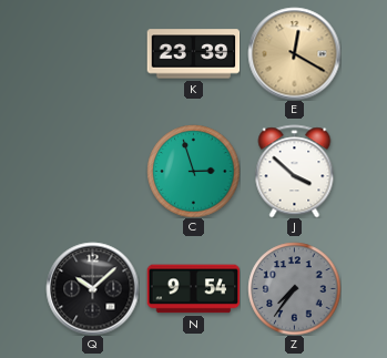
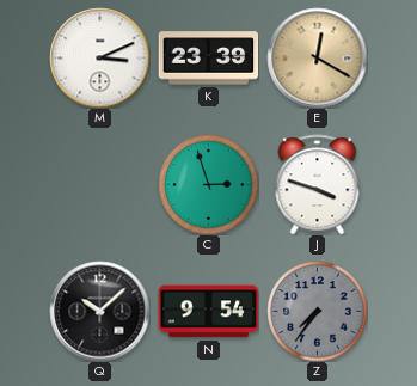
M: none -> 3:11
J: 3:52 -> 3:48
